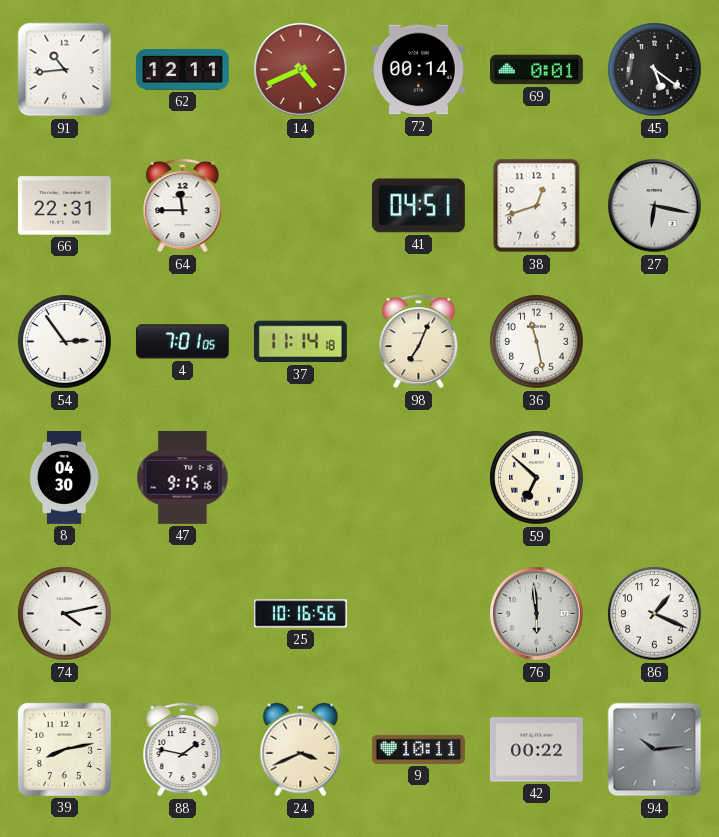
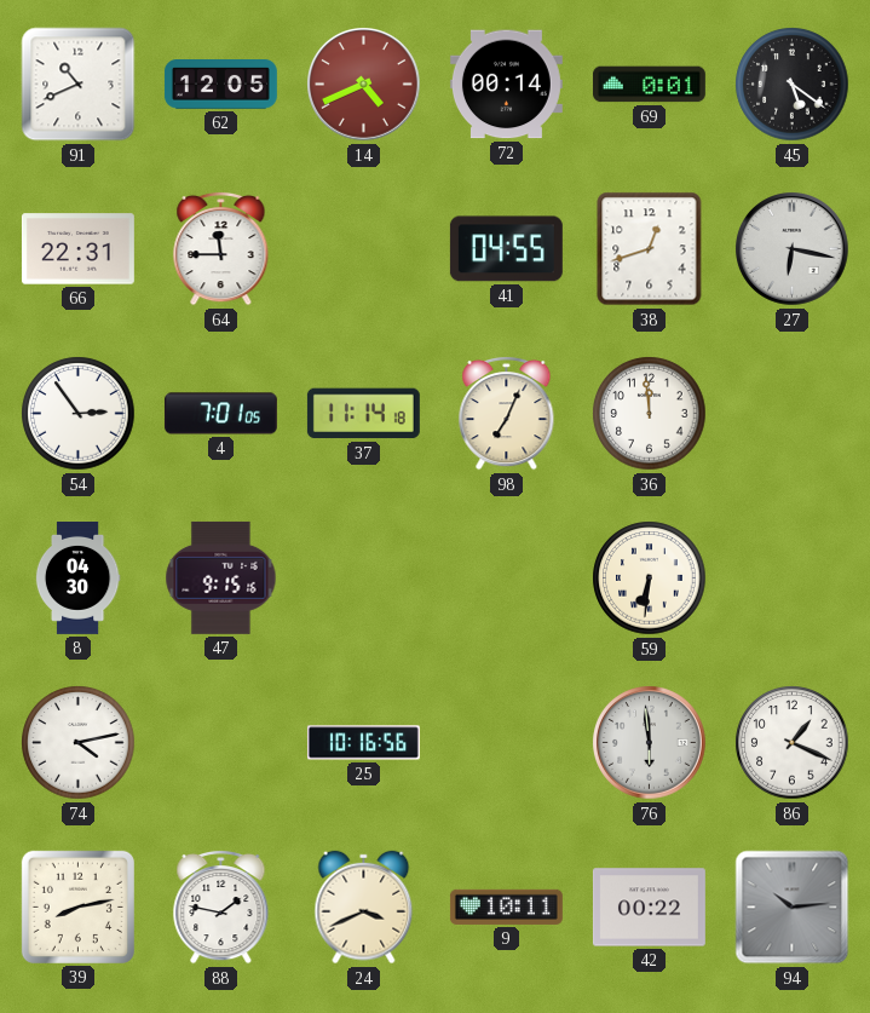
91: 10:44 -> 10:41
62: 12:11 -> 12:05
41: 04:51 -> 04:55
36: 11:28 -> 11:59
59: 6:52 -> 6:31
